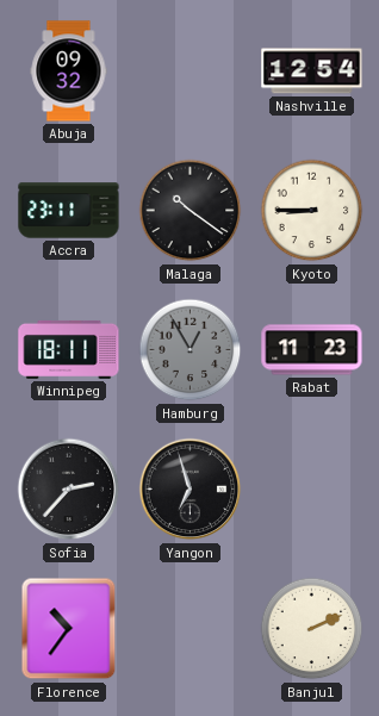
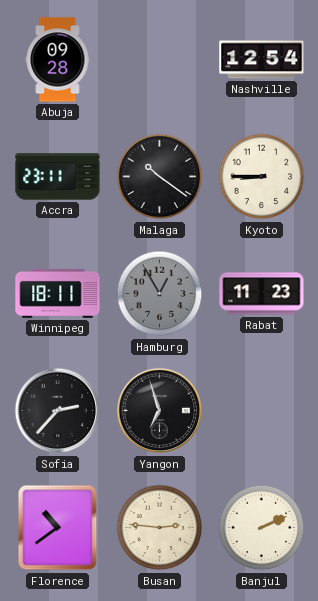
Abuja: 09:32 -> 09:28
Florence: 10:36 -> 10:39
Busan: none -> 2:46
